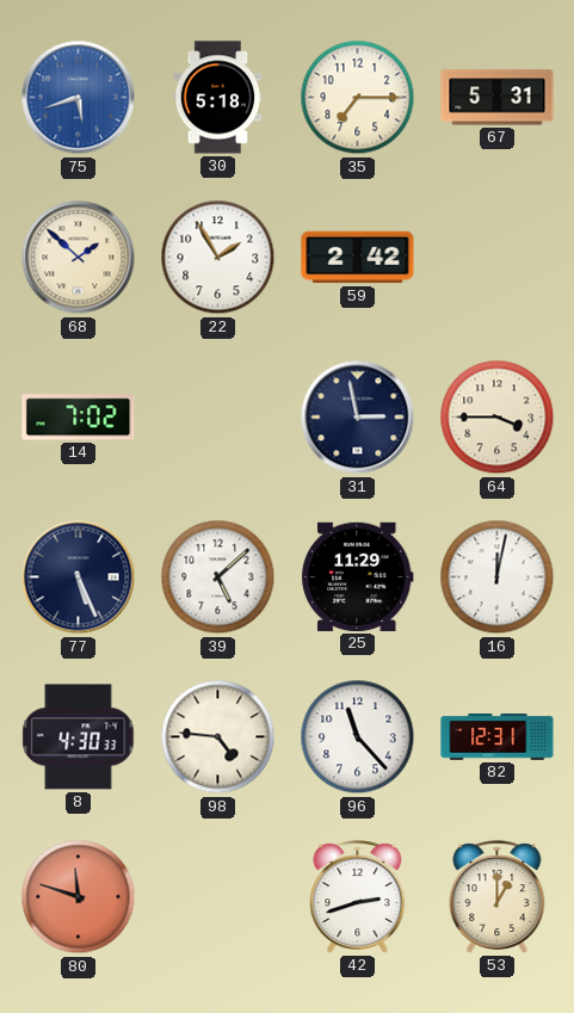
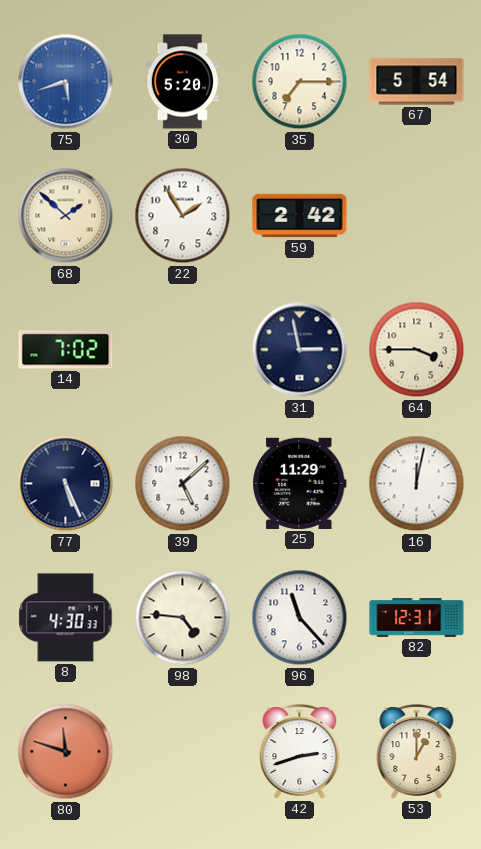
30: 5:18 -> 5:20
67: 5:31 -> 5:54
